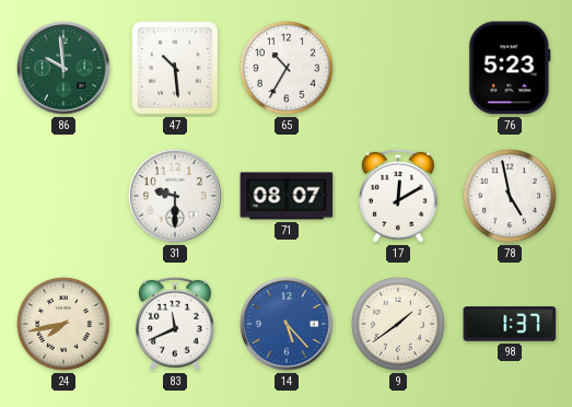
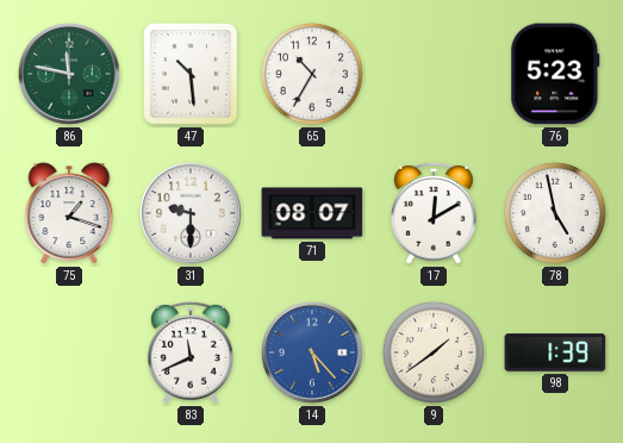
86: 9:59 -> 11:47
75: none -> 1:18
24: 7:43 -> none
98: 1:37 -> 1:39
